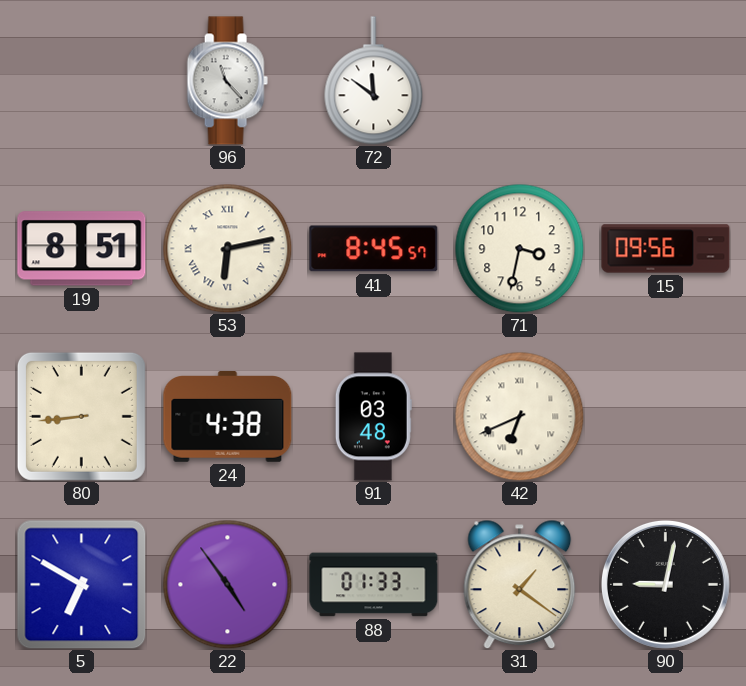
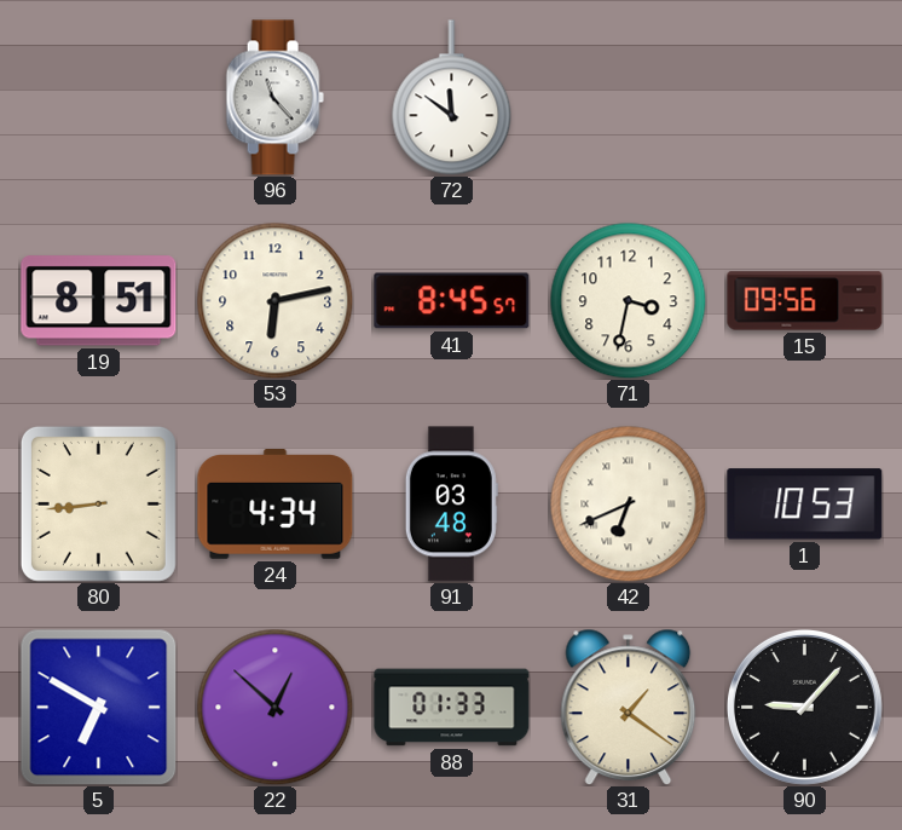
53 numerals: Roman -> Arabic
24: 4:38 -> 4:34
1: none -> 10:53
22: 4:54 -> 12:52
90: 9:02 -> 9:07
